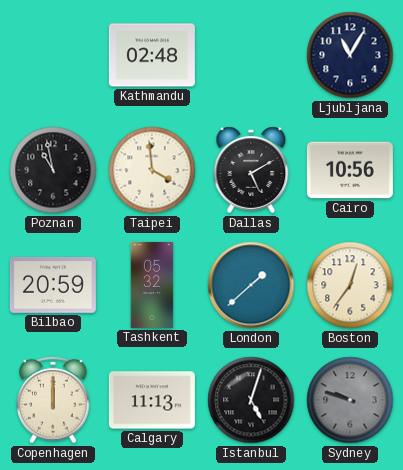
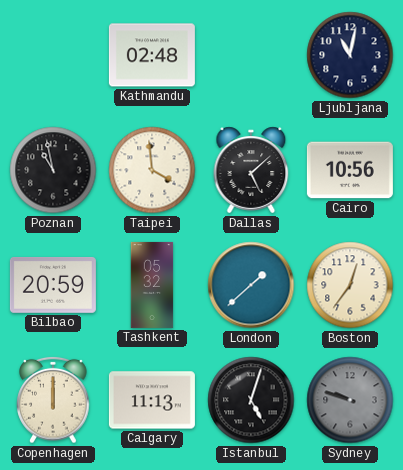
Ljubljana: 11:05 -> 11:02
Dallas: 5:10 -> 5:08
